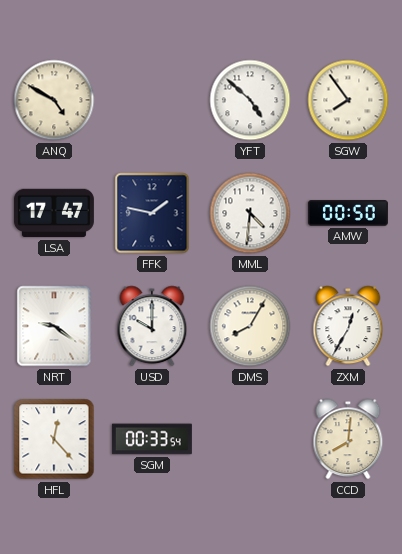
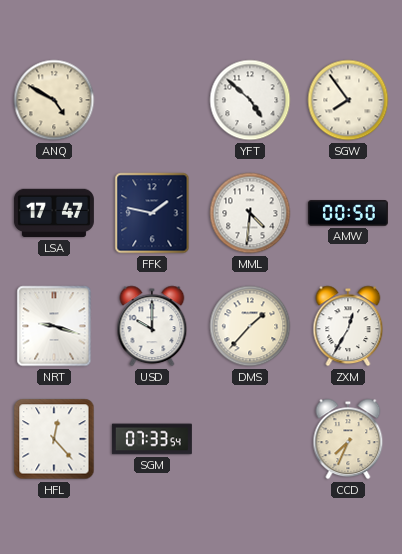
NRT: 9:21 -> 9:18
DMS: 8:05 -> 1:37
SGM: 00:33 -> 07:33
CCD: 8:01 -> 7:34
